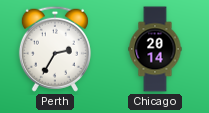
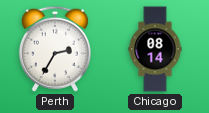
Chicago: 20:14 -> 08:14
